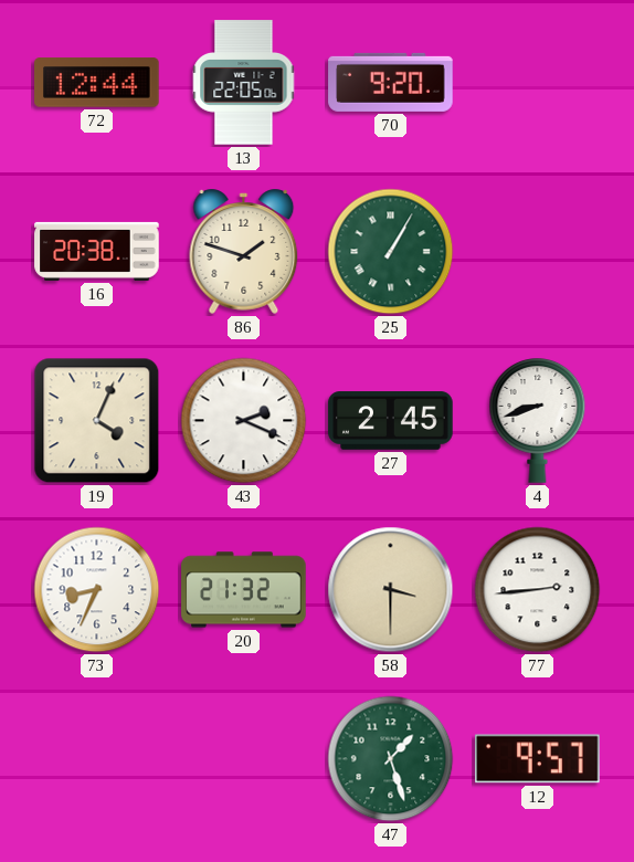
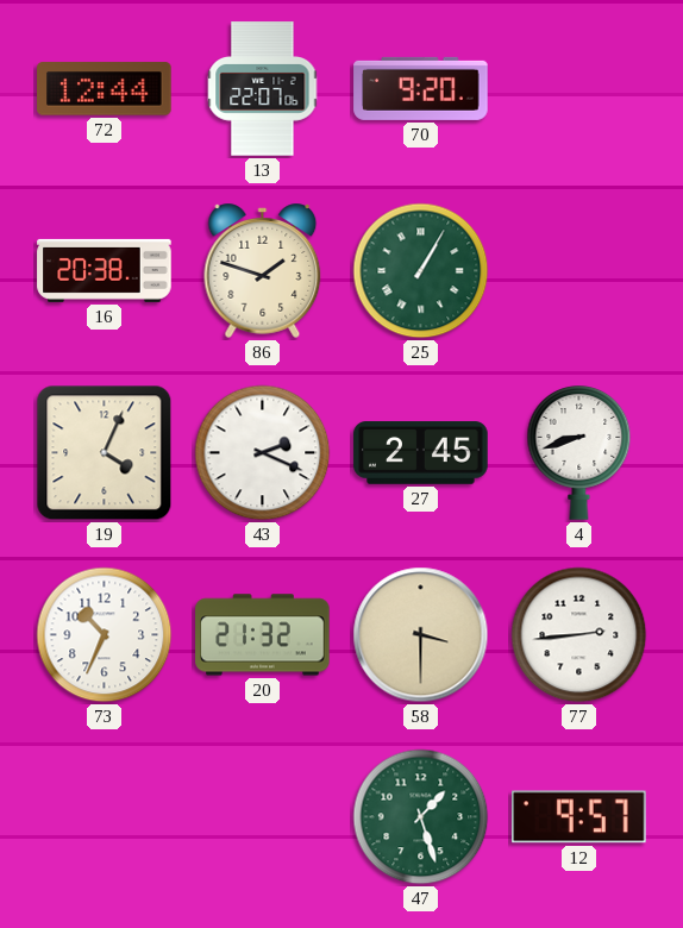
13: 22:05 -> 22:07
73: 8:34 -> 10:34
